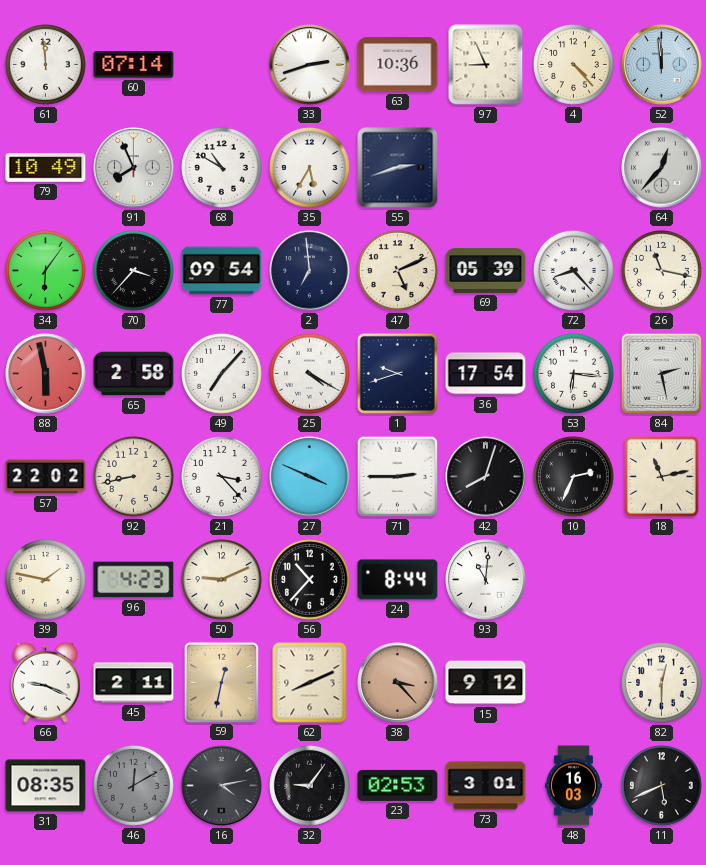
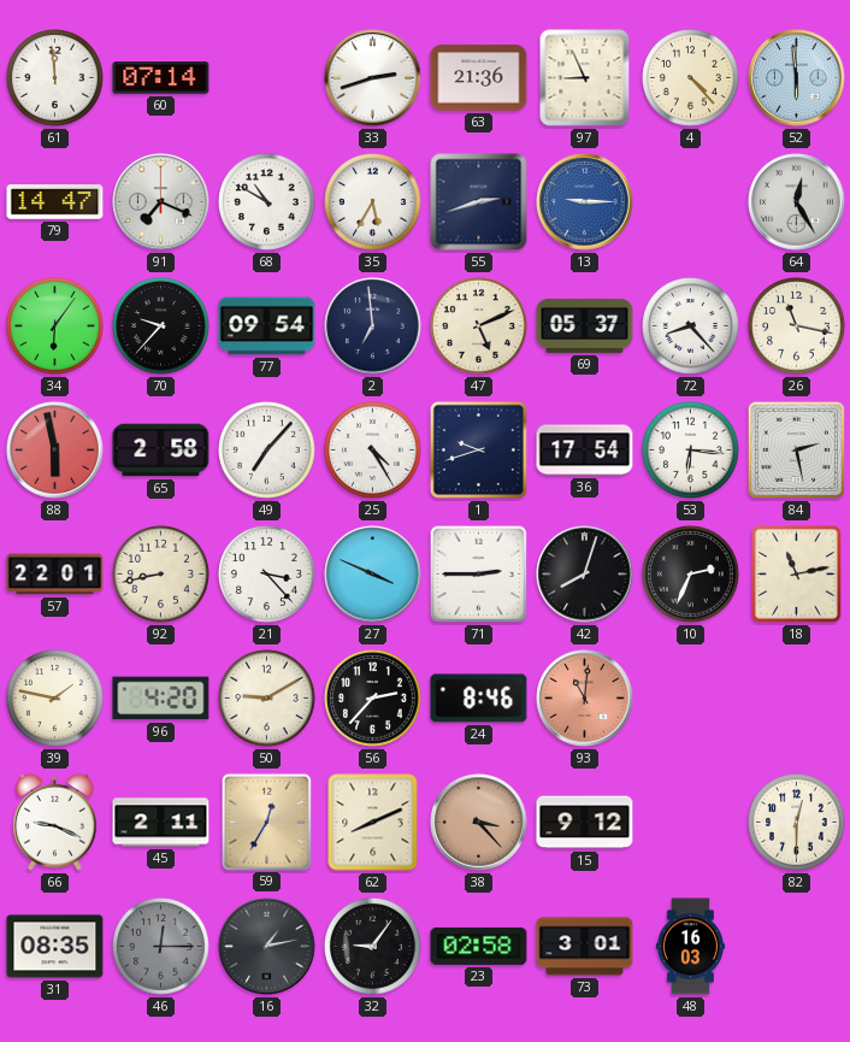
63: 10:36 -> 21:36
52: 11:59 -> 5:59
79: 10:49 -> 14:47
91: 7:56 -> 7:19
13: none -> 9:15
64: 12:37 -> 12:25
70: 3:37 -> 9:37
69: 05:39 -> 05:37
25: 4:20 -> 4:25
57: 22:02 -> 22:01
96: 4:23 -> 4:20
50: 9:11 -> 9:10
56: 10:37 -> 2:37
24: 8:44 -> 8:46
93 dial: white -> salmon
59: 12:32 -> 12:35
46: 12:10 -> 12:15
16: 4:13 -> 1:13
23: 02:53 -> 02:58
11: 5:41 -> none
